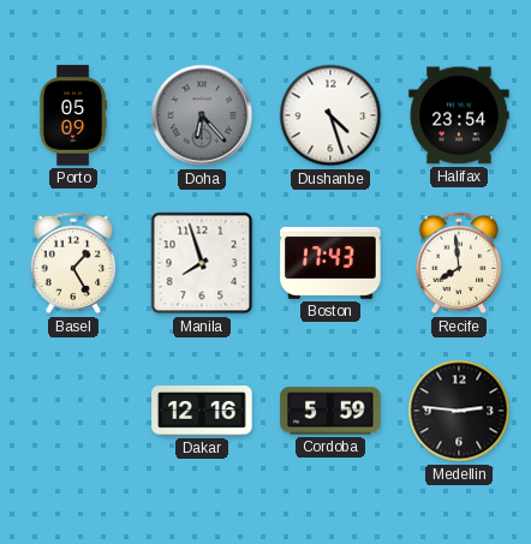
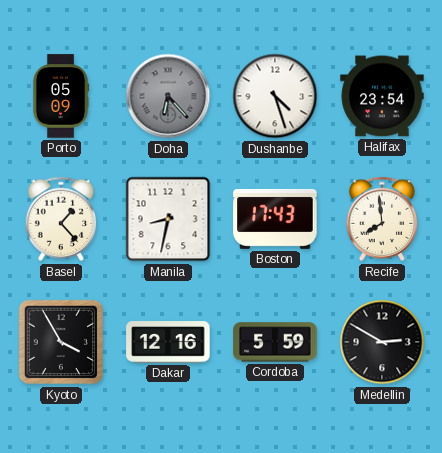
Basel: 1:25 -> 1:23
Manila: 7:57 -> 8:32
Kyoto: none -> 3:55
Medellin: 2:46 -> 2:50
